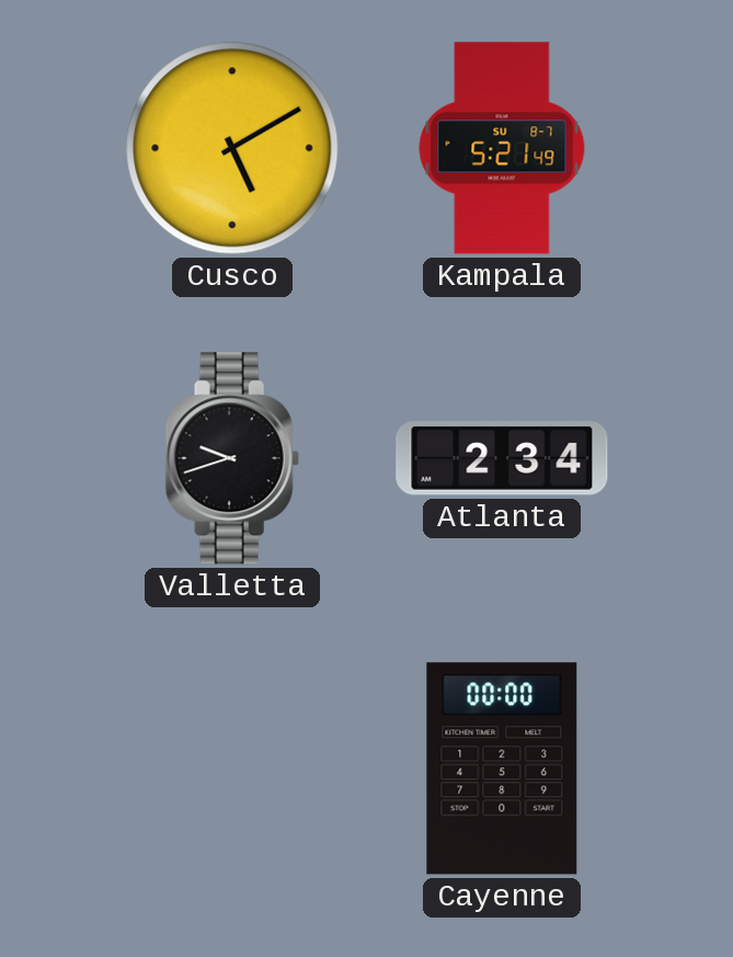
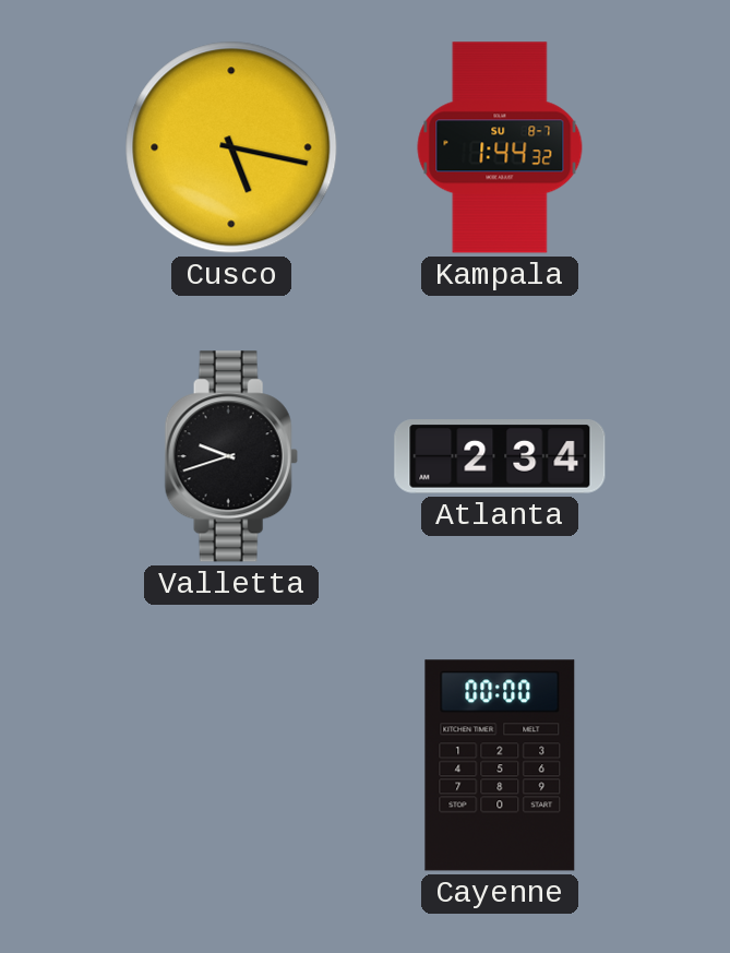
Cusco: 5:10 -> 5:17
Kampala: 5:21 -> 1:44
